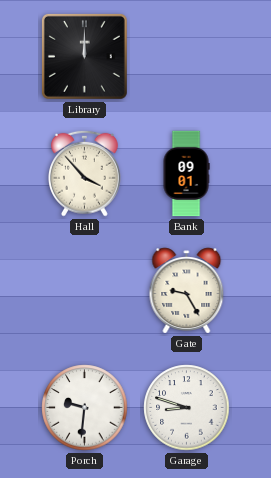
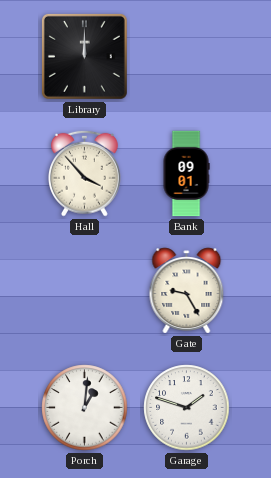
Porch: 9:31 -> 1:01
Garage: 8:48 -> 1:48
